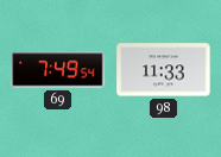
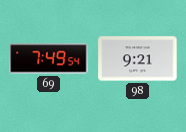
98: 11:33 -> 9:21
